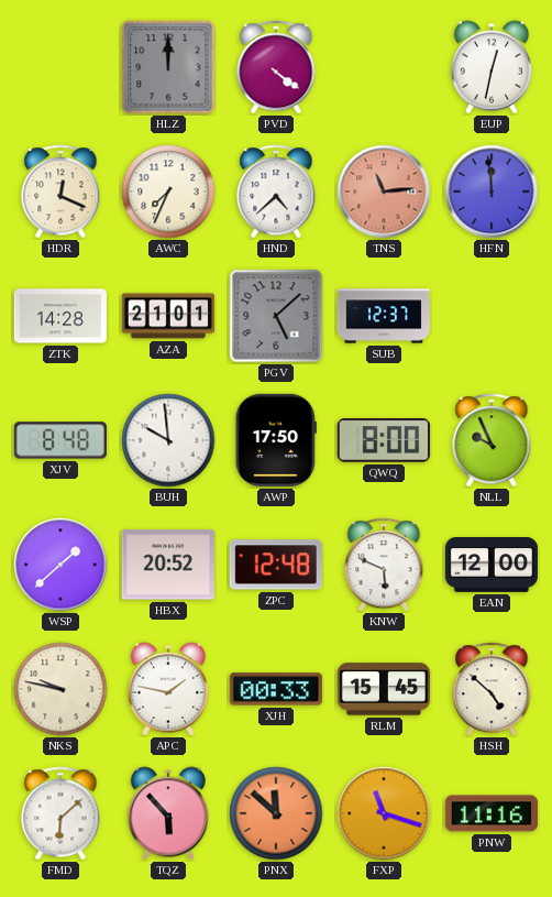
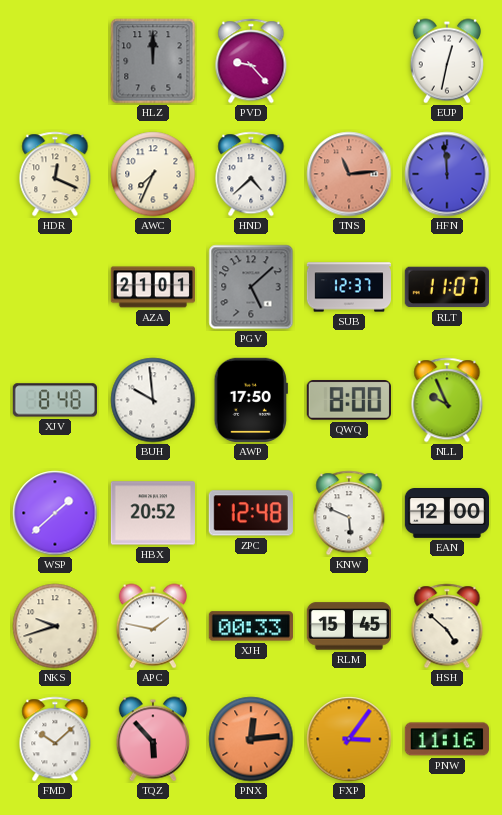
PVD: 4:21 -> 9:23
ZTK: 14:28 -> none
RLT: none -> 11:07
NKS: 9:47 -> 9:42
FMD: 6:08 -> 10:08
PNX: 11:52 -> 12:14
FXP: 11:18 -> 3:06
